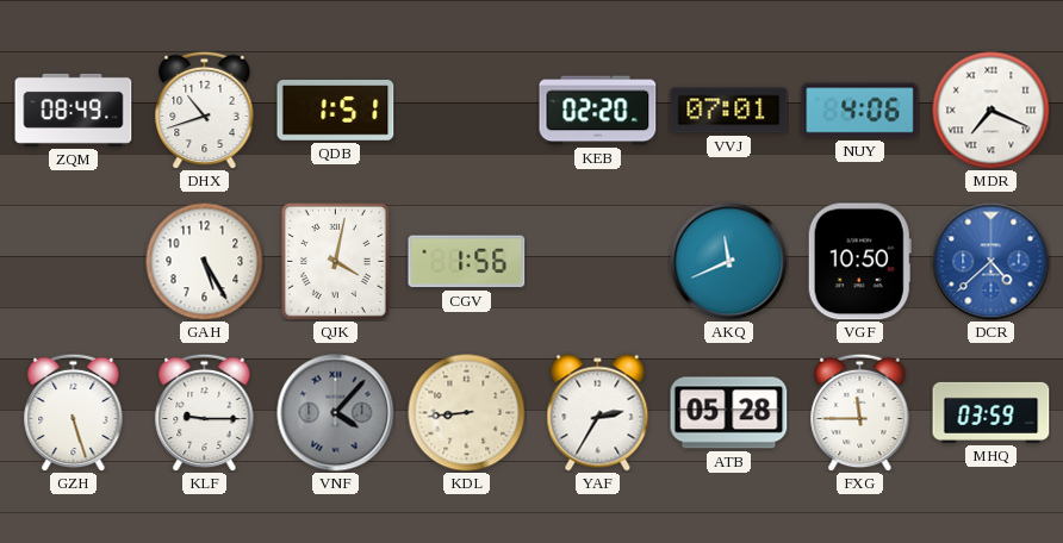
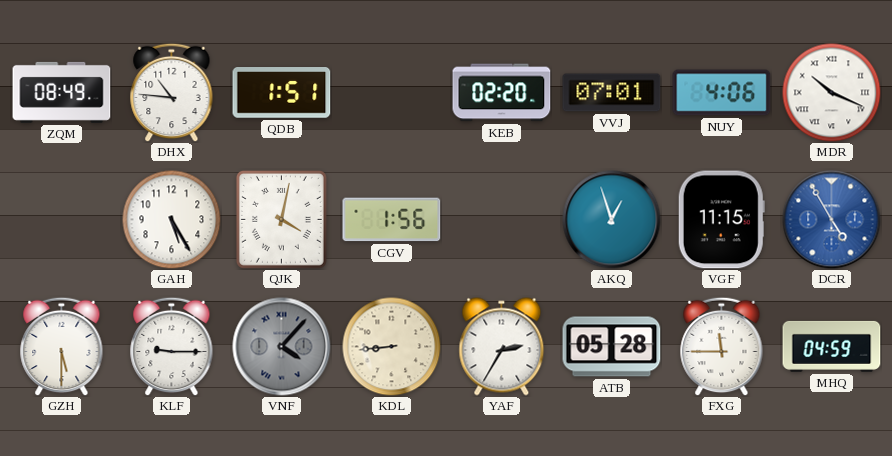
DHX: 10:42 -> 10:46
MDR: 7:19 -> 10:19
AKQ: 11:41 -> 12:57
VGF: 10:50 -> 11:15
DCR: 4:38 -> 4:55
GZH: 5:27 -> 5:30
MHQ: 03:59 -> 04:59
